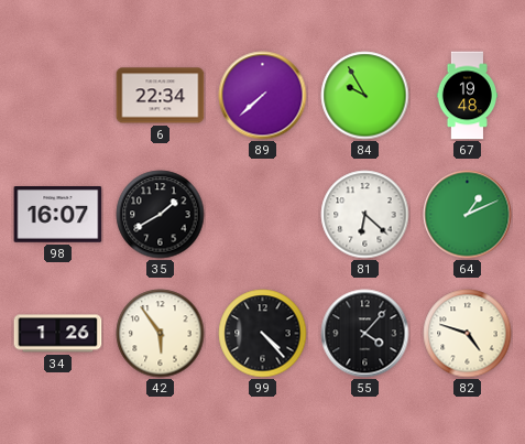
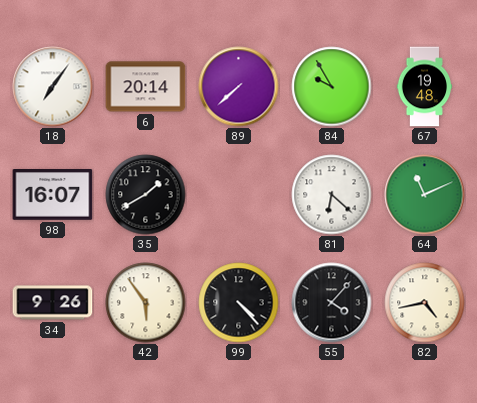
18: none -> 7:06
6: 22:34 -> 20:14
64: 1:11 -> 11:11
34: 1:26 -> 9:26
82: 4:48 -> 4:43
